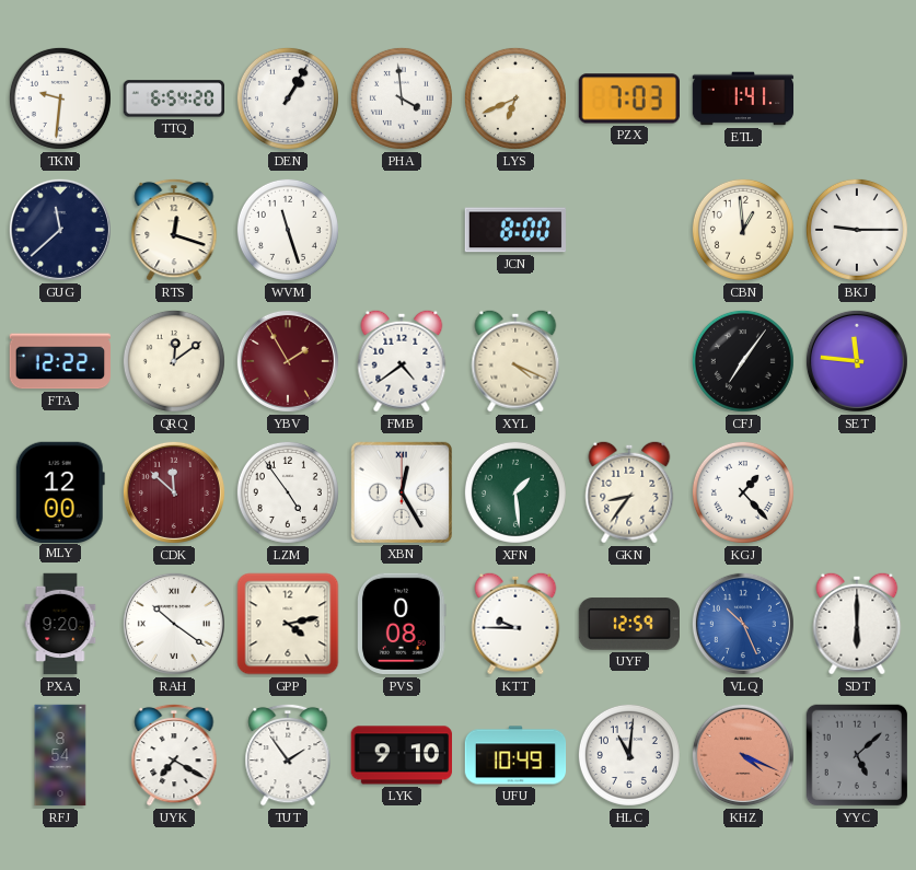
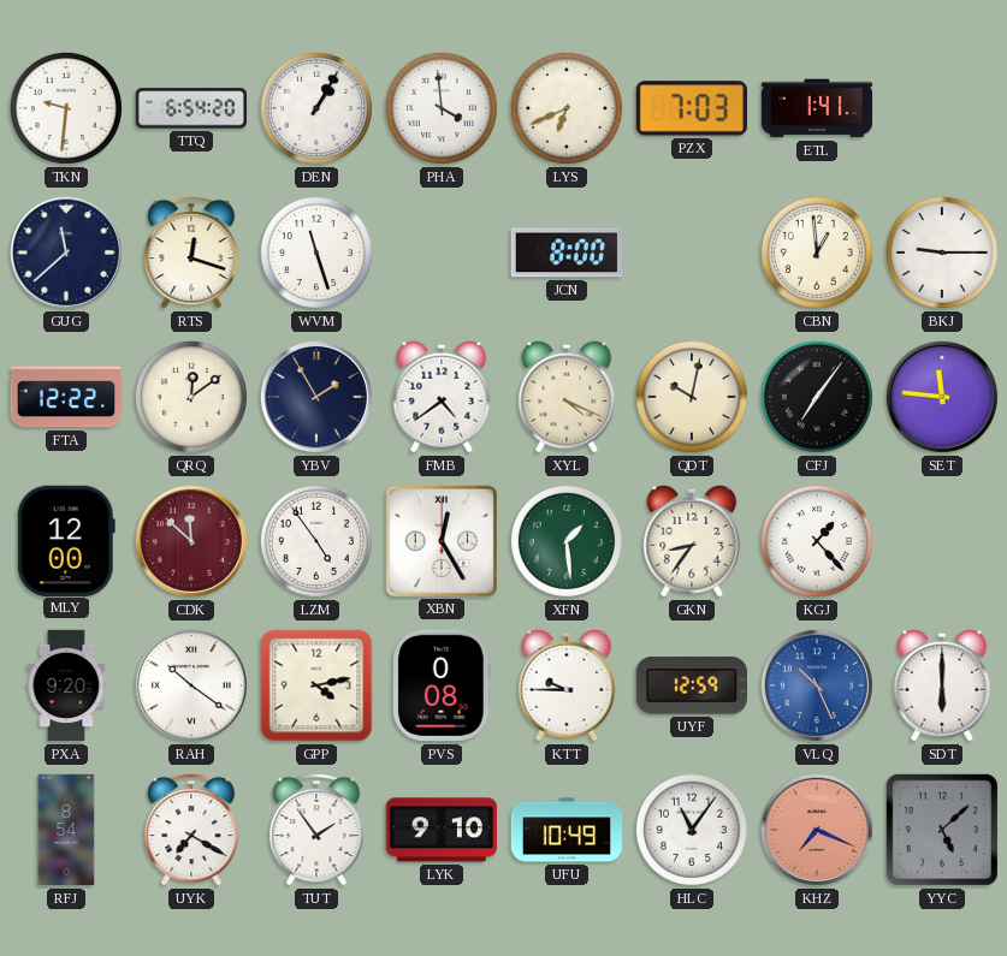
YBV dial: burgundy -> navy
QDT: none -> 10:02
HLC: 11:01 -> 11:06
KHZ: 4:19 -> 7:19
